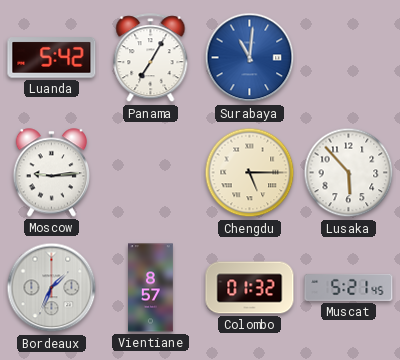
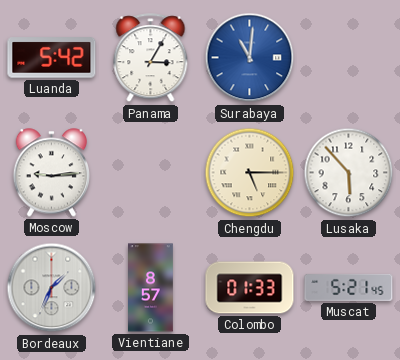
Panama: 7:05 -> 3:05
Colombo: 01:32 -> 01:33
